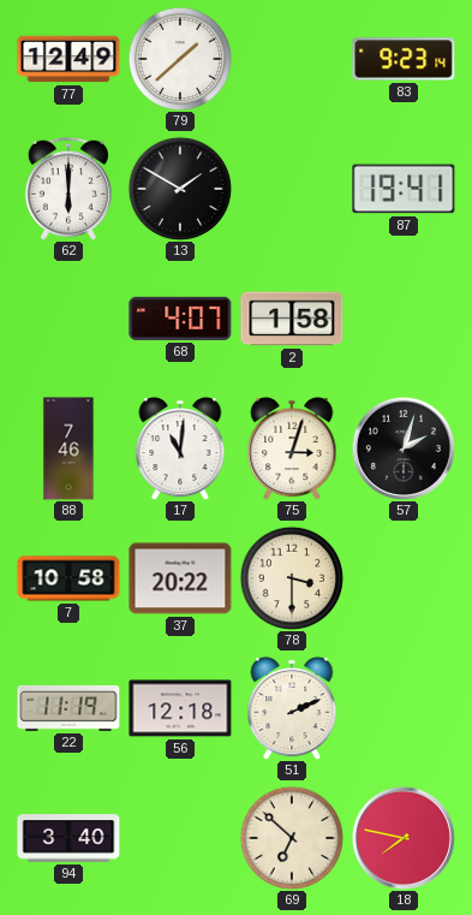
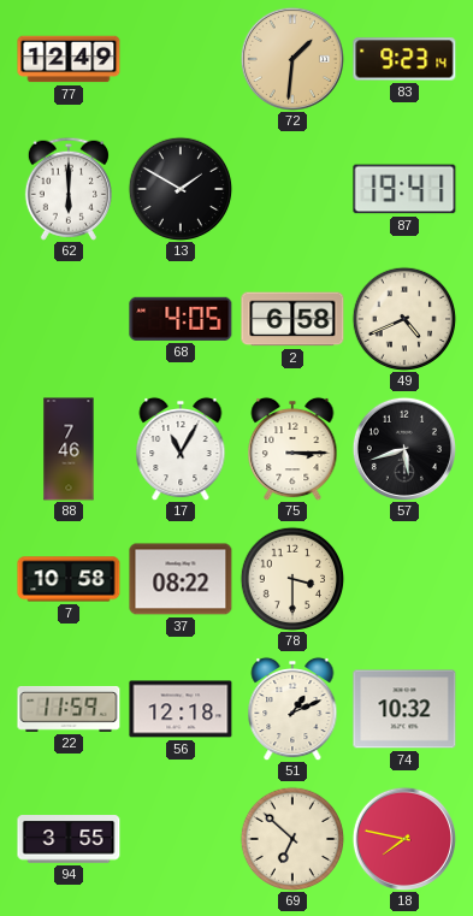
79: 1:38 -> none
72: none -> 1:31
68: 4:07 -> 4:05
2: 1:58 -> 6:58
49: none -> 4:41
17: 11:01 -> 11:05
75: 3:03 -> 3:15
57: 2:03 -> 5:42
37: 20:22 -> 08:22
22: 11:19 -> 11:59
51: 2:11 -> 1:11
74: none -> 10:32
94: 3:40 -> 3:55
